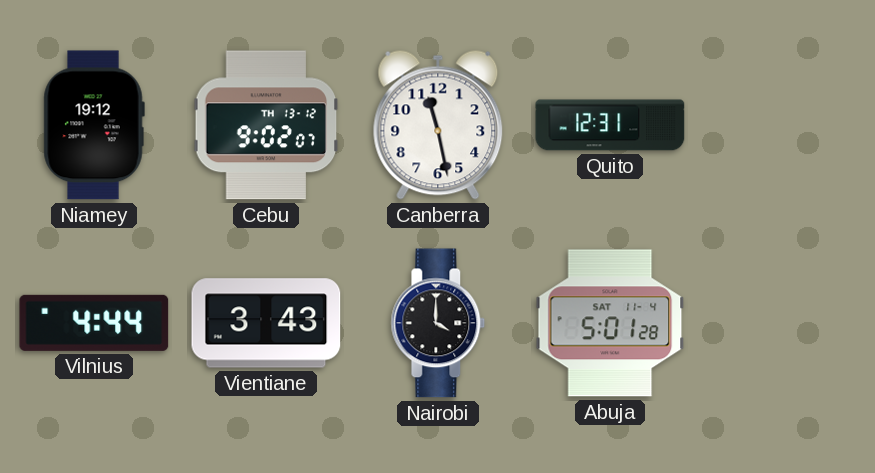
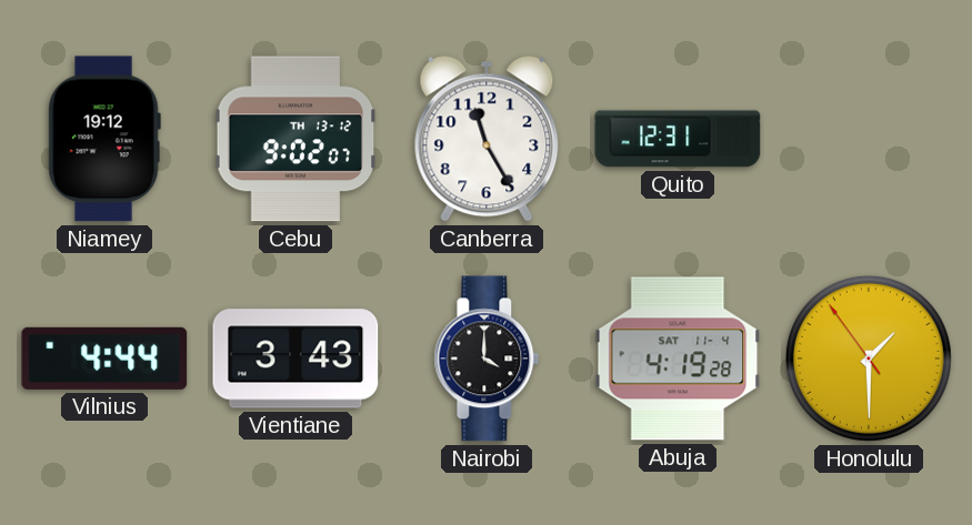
Canberra: 11:28 -> 11:25
Abuja: 5:01 -> 4:19
Honolulu: none -> 1:29
